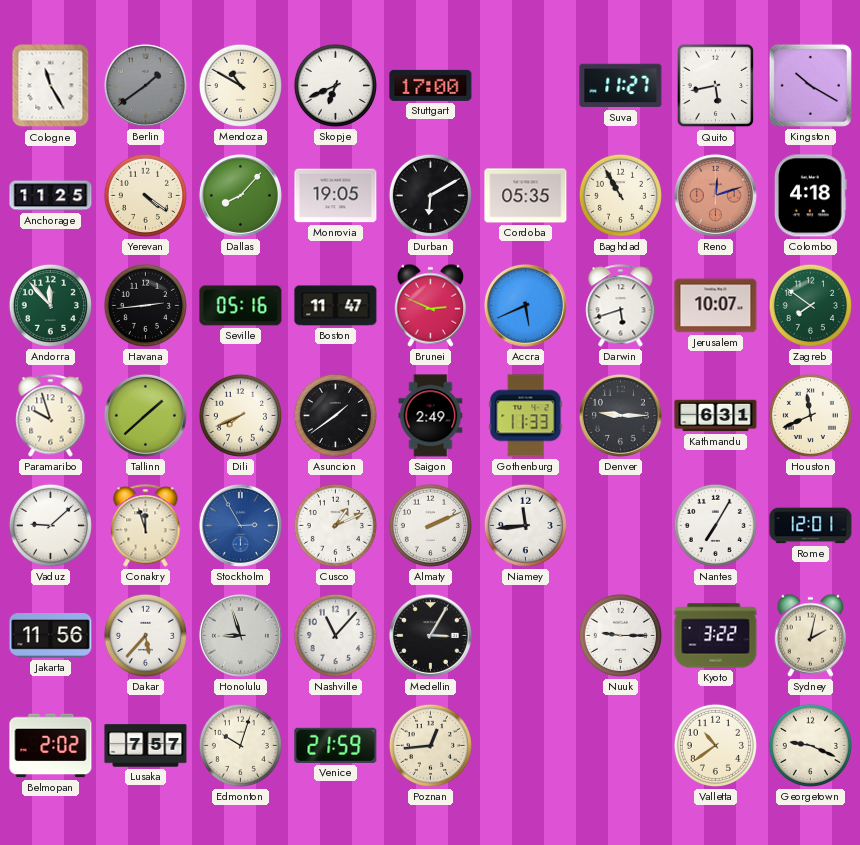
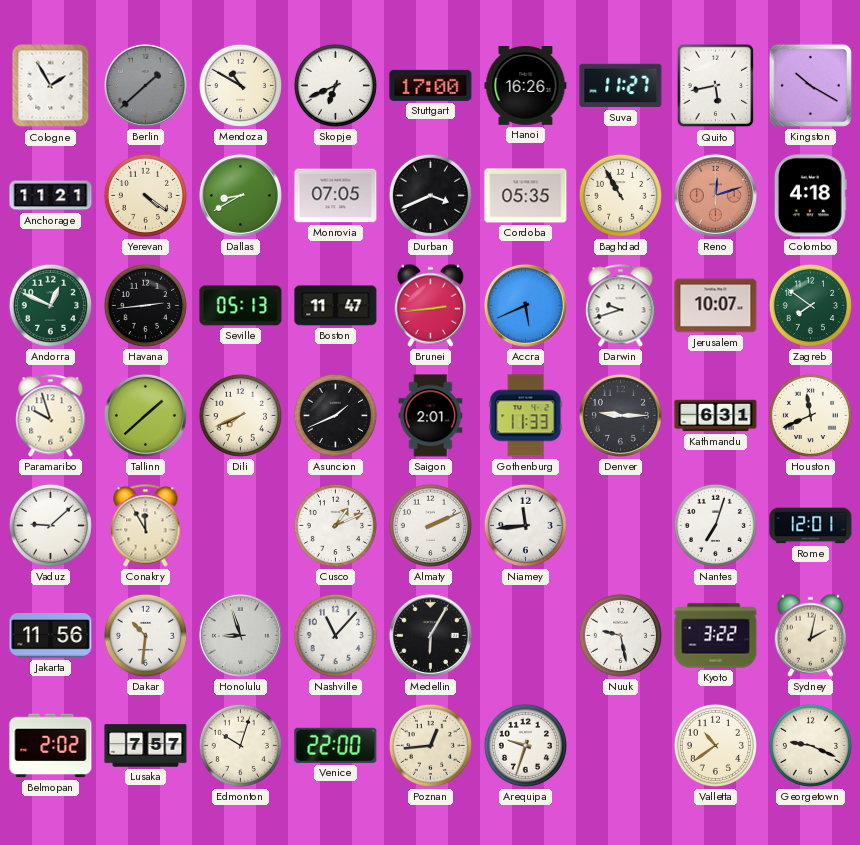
Cologne: 11:25 -> 1:55
Berlin: 1:39 -> 1:38
Hanoi: none -> 16:26
Anchorage: 11:25 -> 11:21
Dallas: 8:07 -> 8:40
Monrovia: 19:05 -> 07:05
Durban: 6:10 -> 3:41
Andorra: 11:53 -> 12:49
Seville: 05:16 -> 05:13
Brunei: 2:49 -> 2:44
Darwin: 5:42 -> 9:42
Asuncion: 1:39 -> 1:41
Saigon: 2:49 -> 2:01
Conakry: 11:57 -> 11:55
Stockholm: 2:55 -> none
Nantes: 7:05 -> 7:03
Dakar: 5:37 -> 10:31
Medellin: 3:05 -> 6:05
Nuuk: 9:15 -> 9:28
Venice: 21:59 -> 22:00
Arequipa: none -> 9:33
